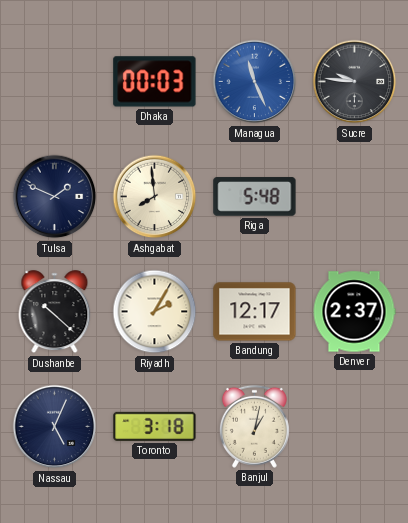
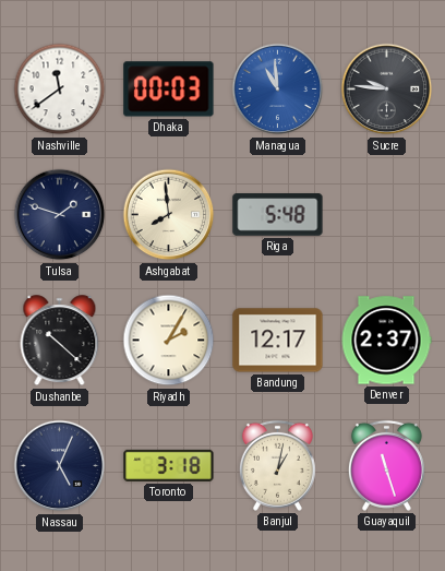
Nashville: none -> 11:39
Managua: 11:26 -> 10:59
Tulsa: 1:49 -> 1:48
Guayaquil: none -> 11:27
